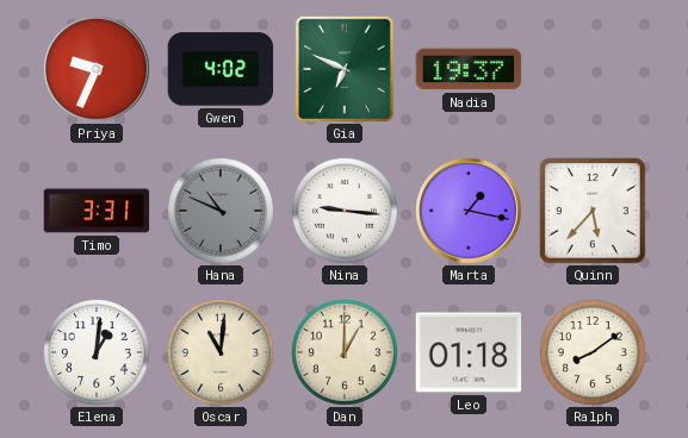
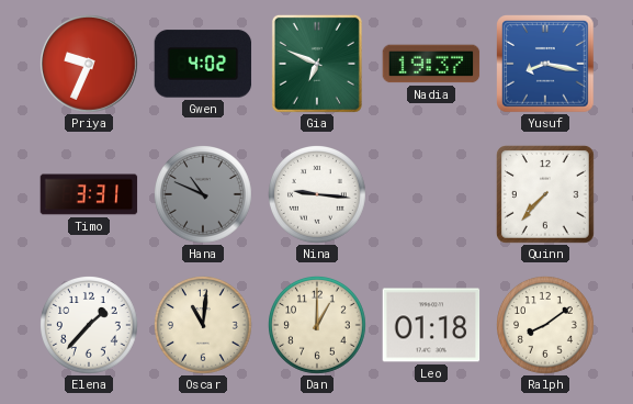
Yusuf: none -> 8:17
Marta: 1:17 -> none
Quinn: 5:37 -> 7:37
Elena: 1:01 -> 1:37
